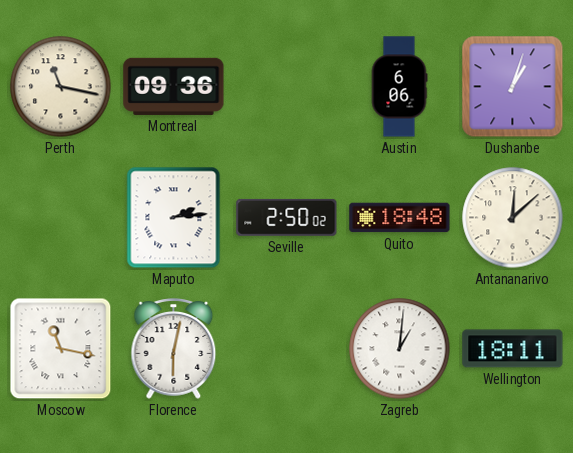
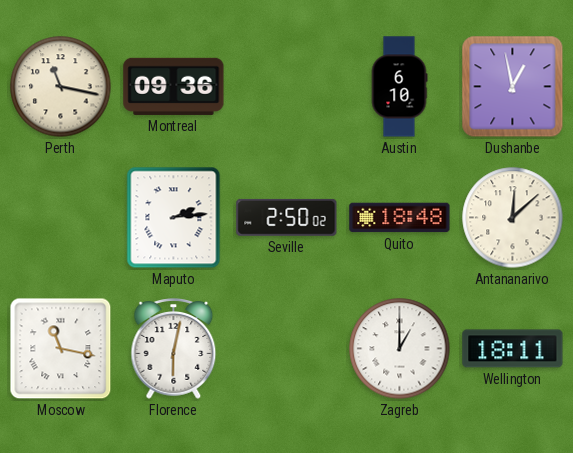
Austin: 6:06 -> 6:10
Dushanbe: 1:03 -> 12:58
Zagreb: 1:01 -> 1:00
